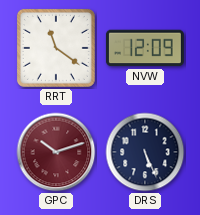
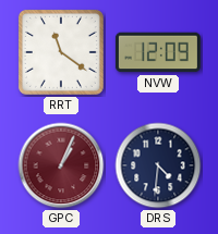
GPC: 10:12 -> 1:04
DRS: 5:26 -> 4:31
